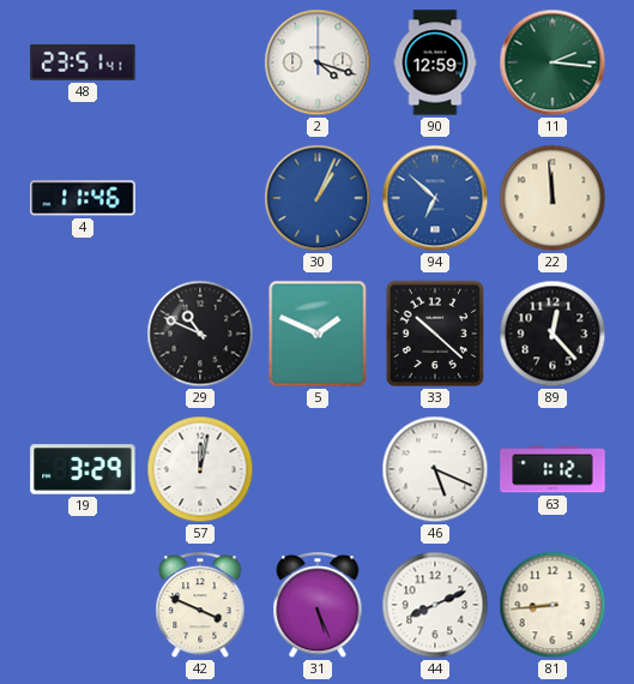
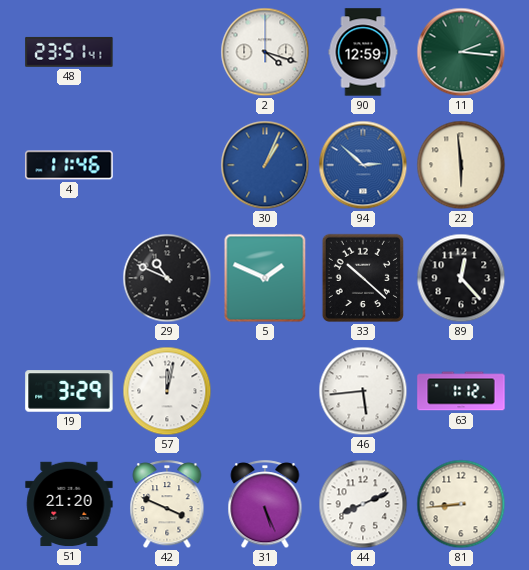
94: 6:52 -> 2:52
22: 11:59 -> 5:59
46: 5:19 -> 5:44
51: none -> 21:20
